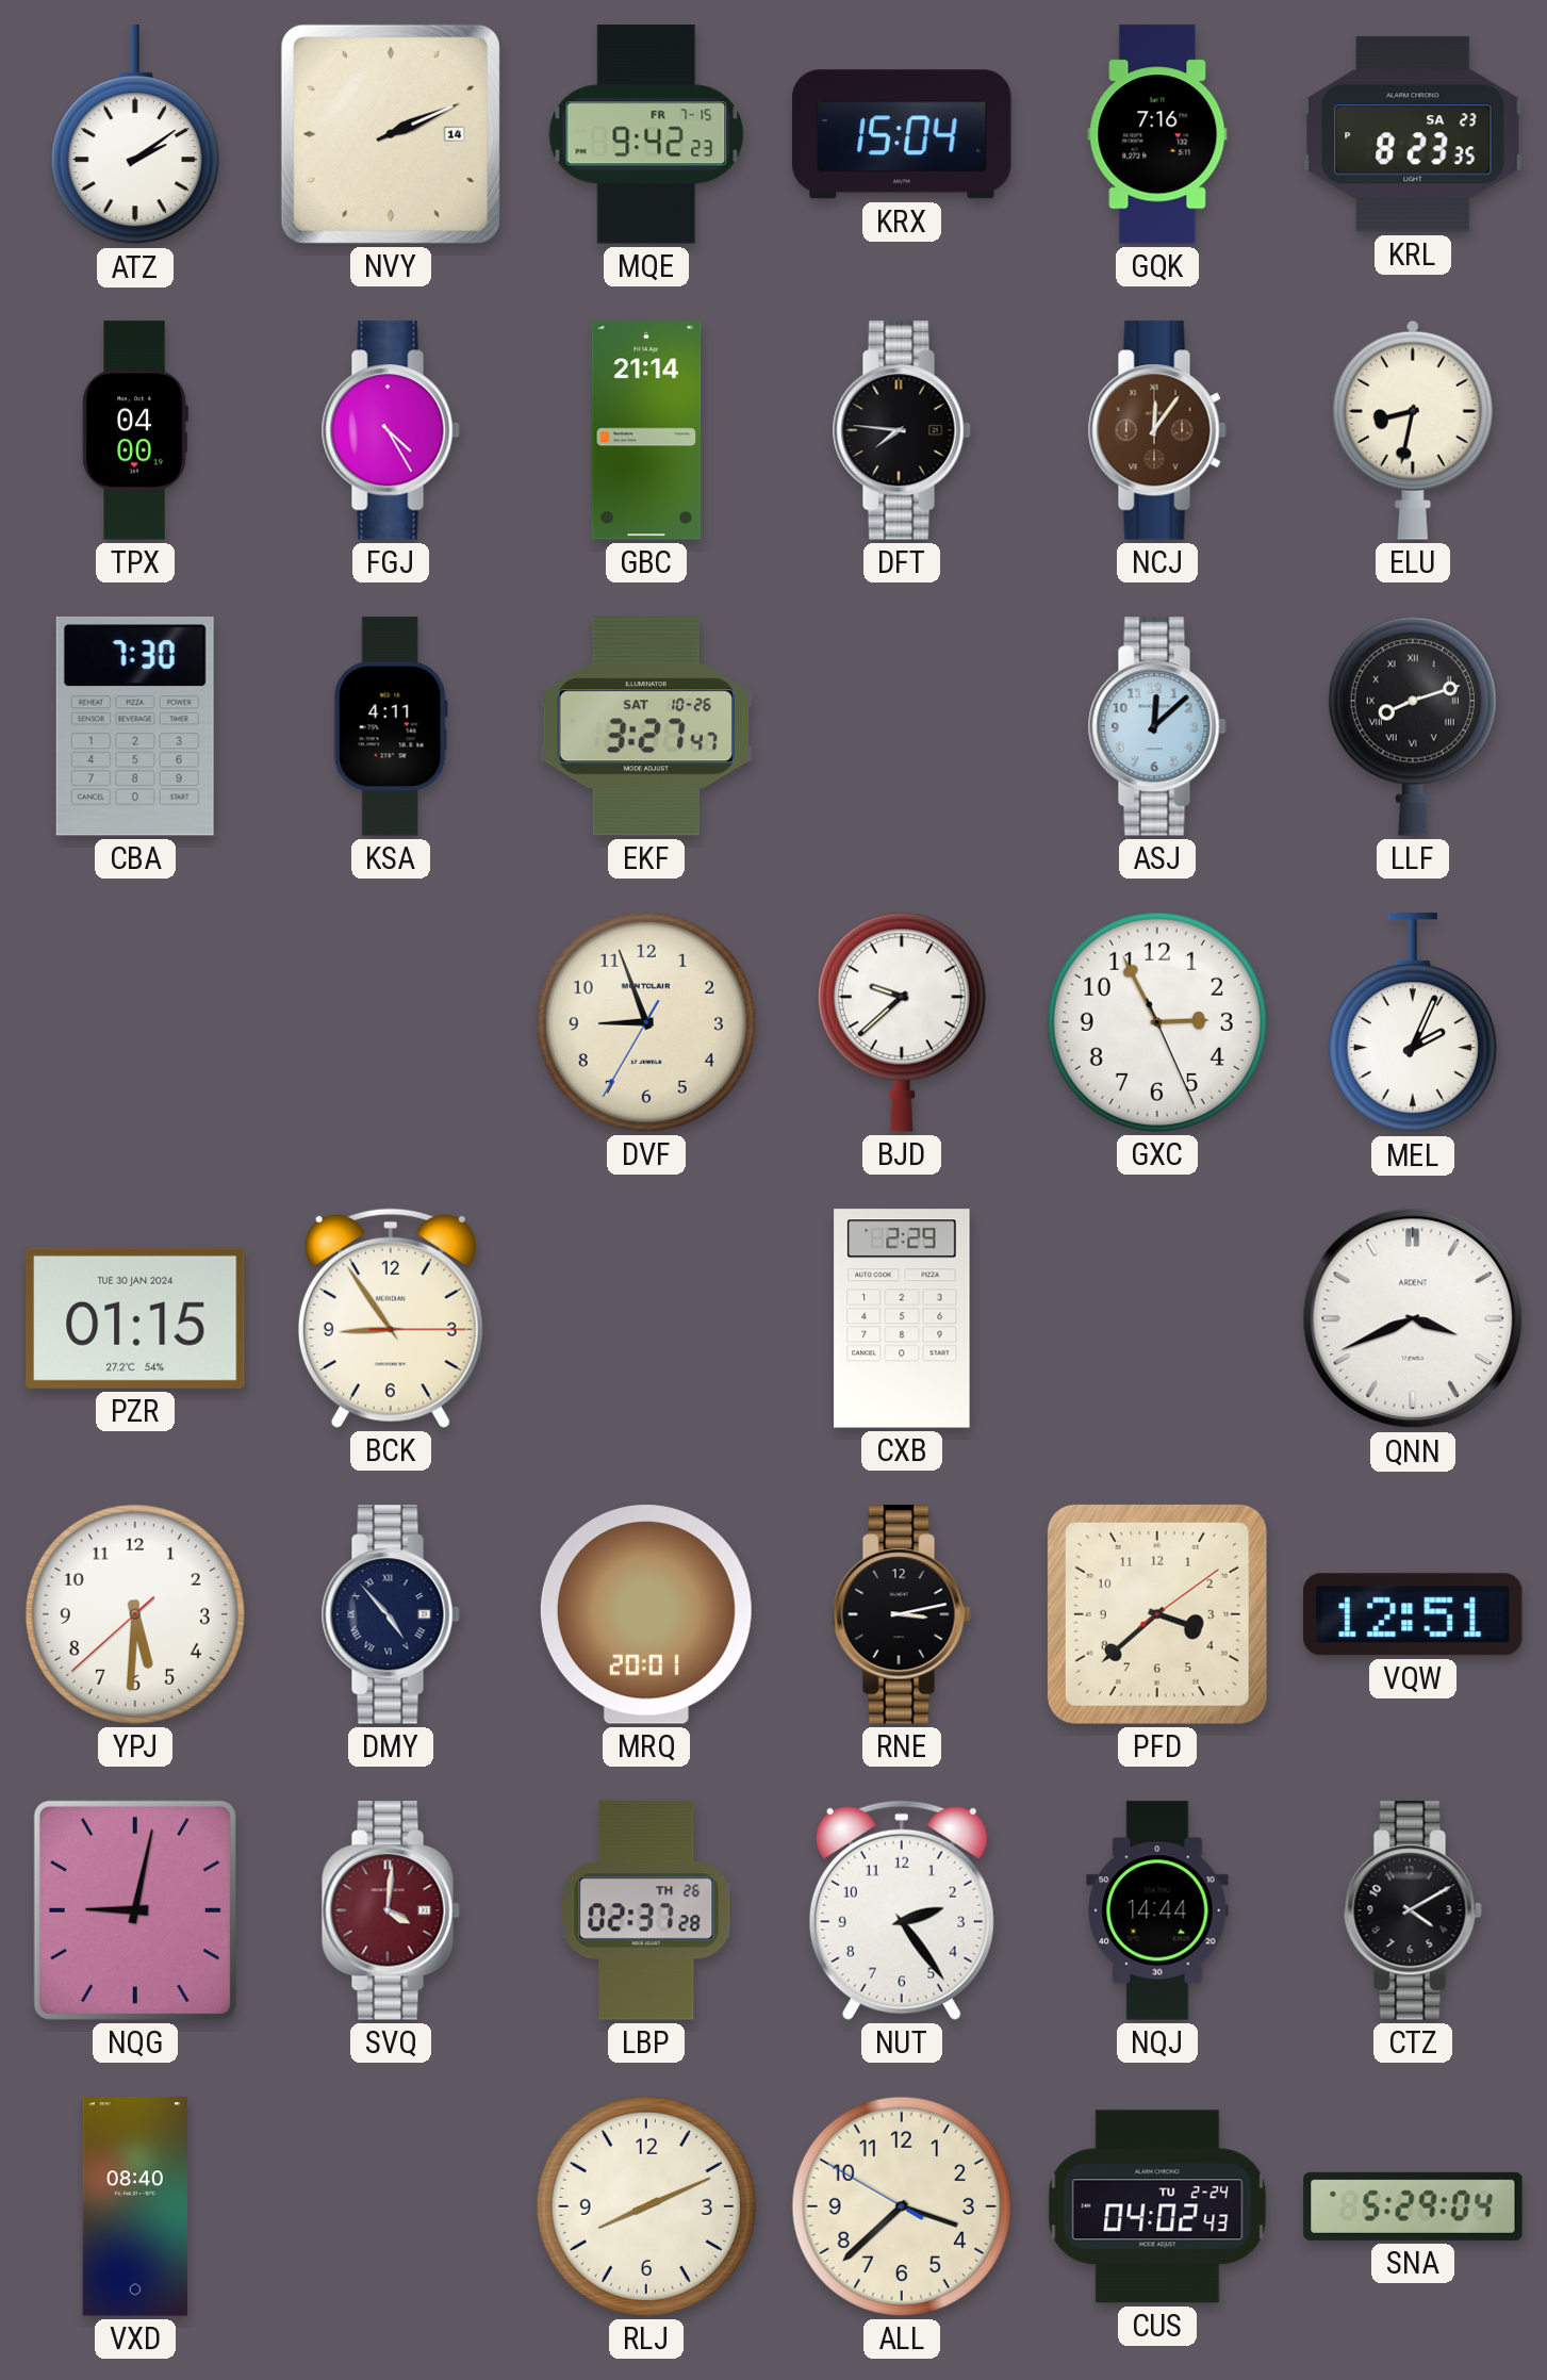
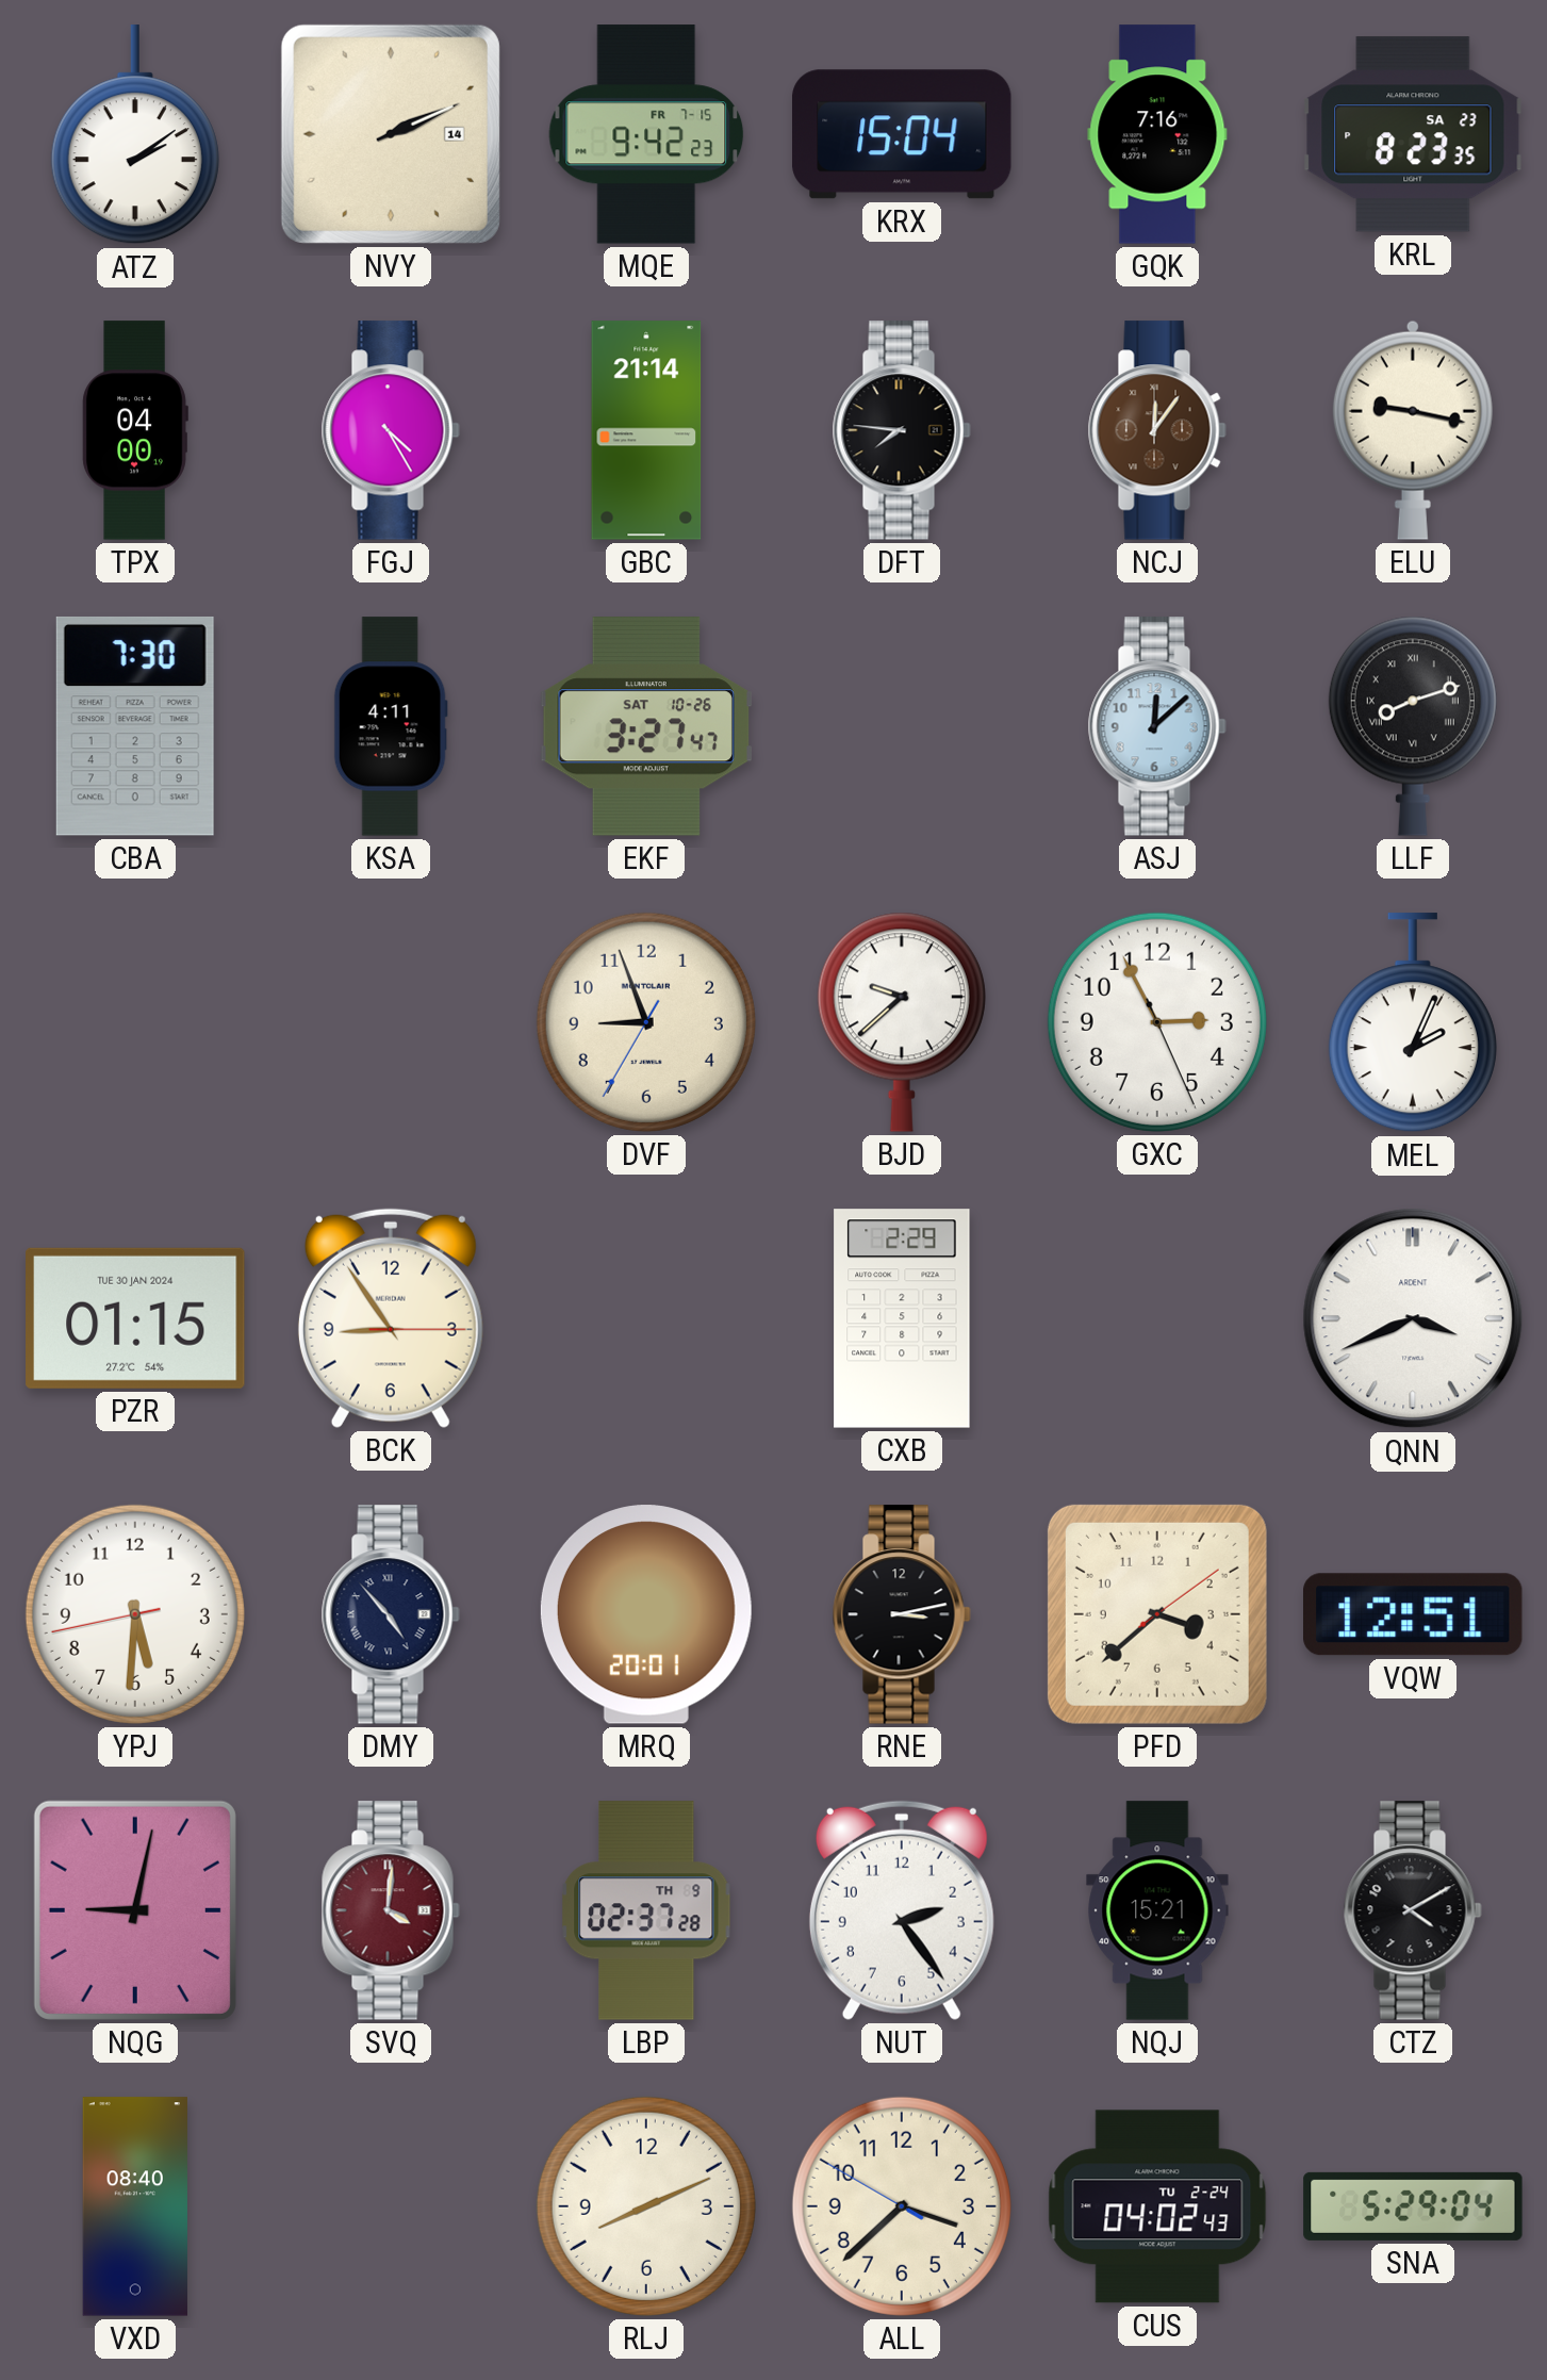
ELU: 8:32 -> 9:17
YPJ: 5:30:38 -> 5:30:43
LBP date: TH 26 -> TH 9
NQJ: 14:44 -> 15:21
